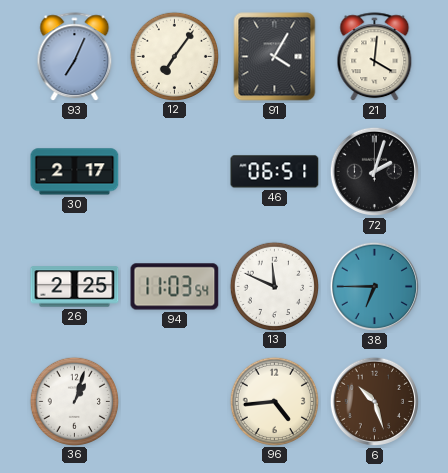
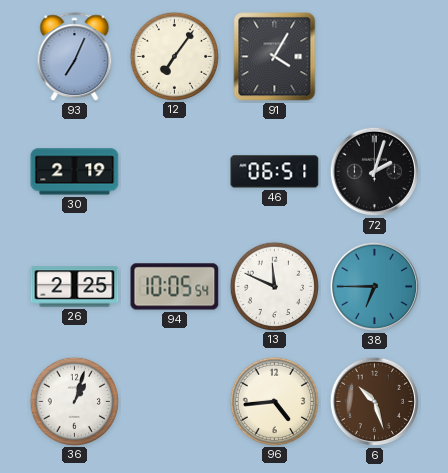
21: 4:01 -> none
30: 2:17 -> 2:19
94: 11:03 -> 10:05
